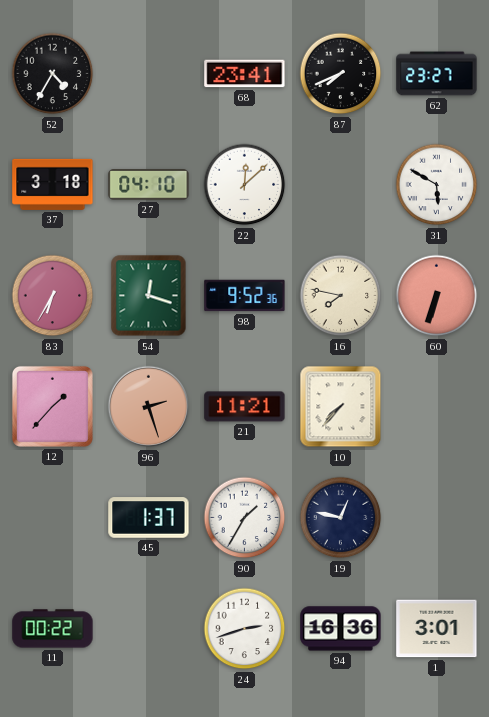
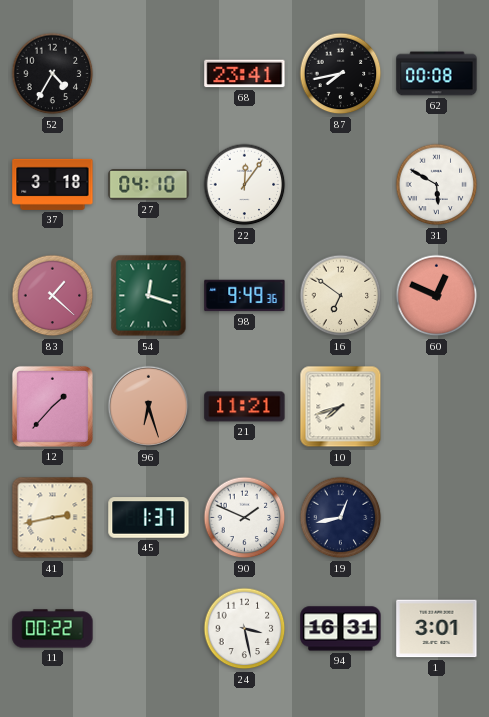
87: 7:41 -> 7:43
62: 23:27 -> 00:08
22: 12:08 -> 12:06
83: 6:35 -> 1:22
98: 9:52 -> 9:49
16: 7:47 -> 6:51
60: 6:33 -> 12:49
96: 2:27 -> 6:27
10: 7:37 -> 7:42
41: none -> 2:43
90: 1:35 -> 1:49
19: 12:47 -> 12:43
24: 2:42 -> 3:28
94: 16:36 -> 16:31
